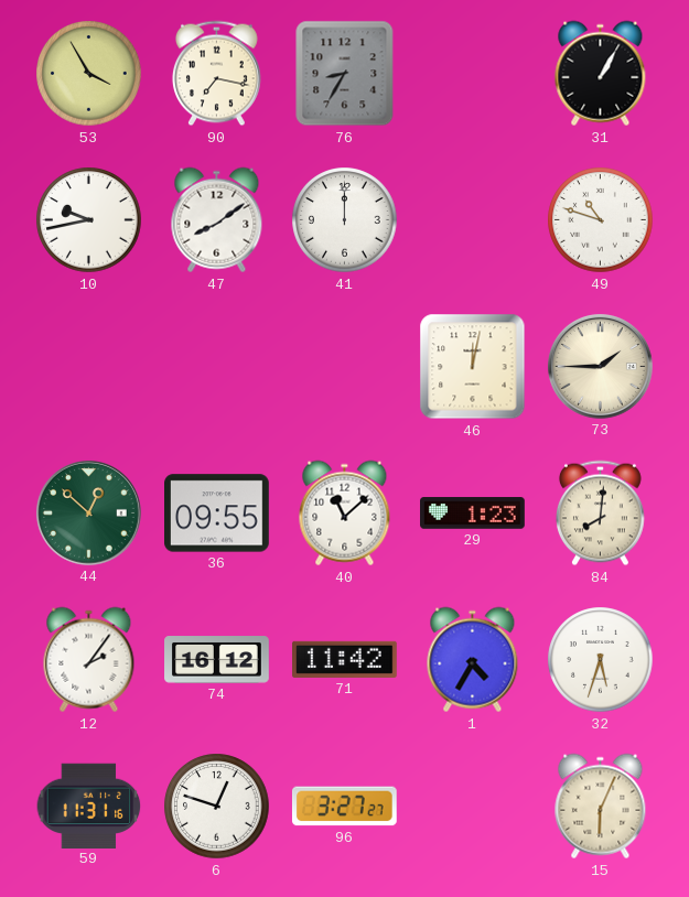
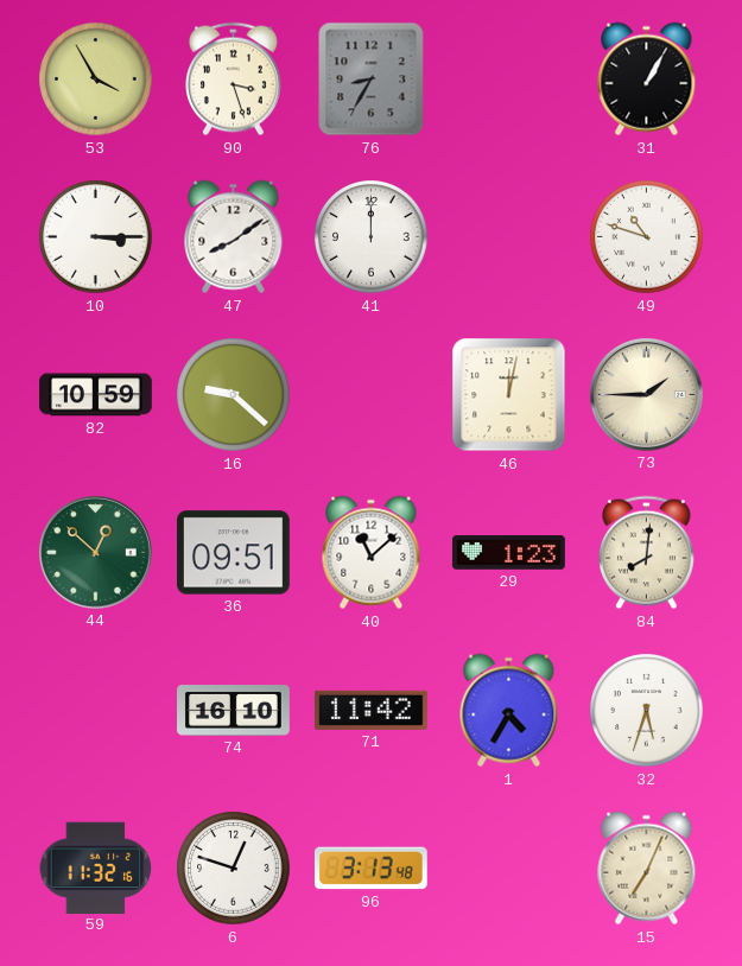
90: 7:17 -> 3:27
10: 9:43 -> 3:15
82: none -> 10:59
16: none -> 9:22
36: 09:55 -> 09:51
12: 2:06 -> none
74: 16:12 -> 16:10
59: 11:31 -> 11:32
96: 3:27 -> 3:13
15: 6:04 -> 7:04
